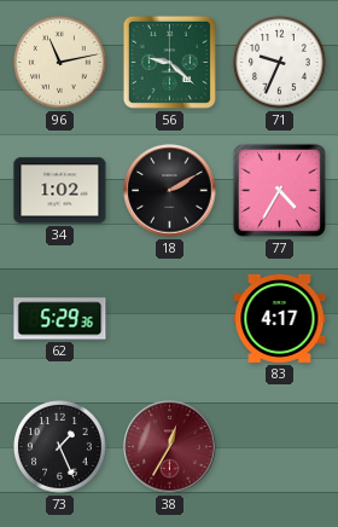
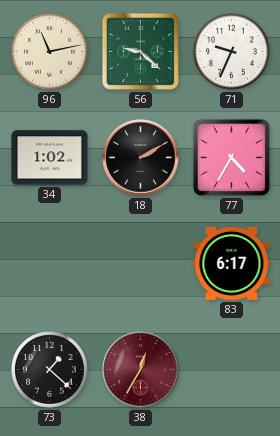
62: 5:29 -> none
83: 4:17 -> 6:17
73: 1:26 -> 1:22
